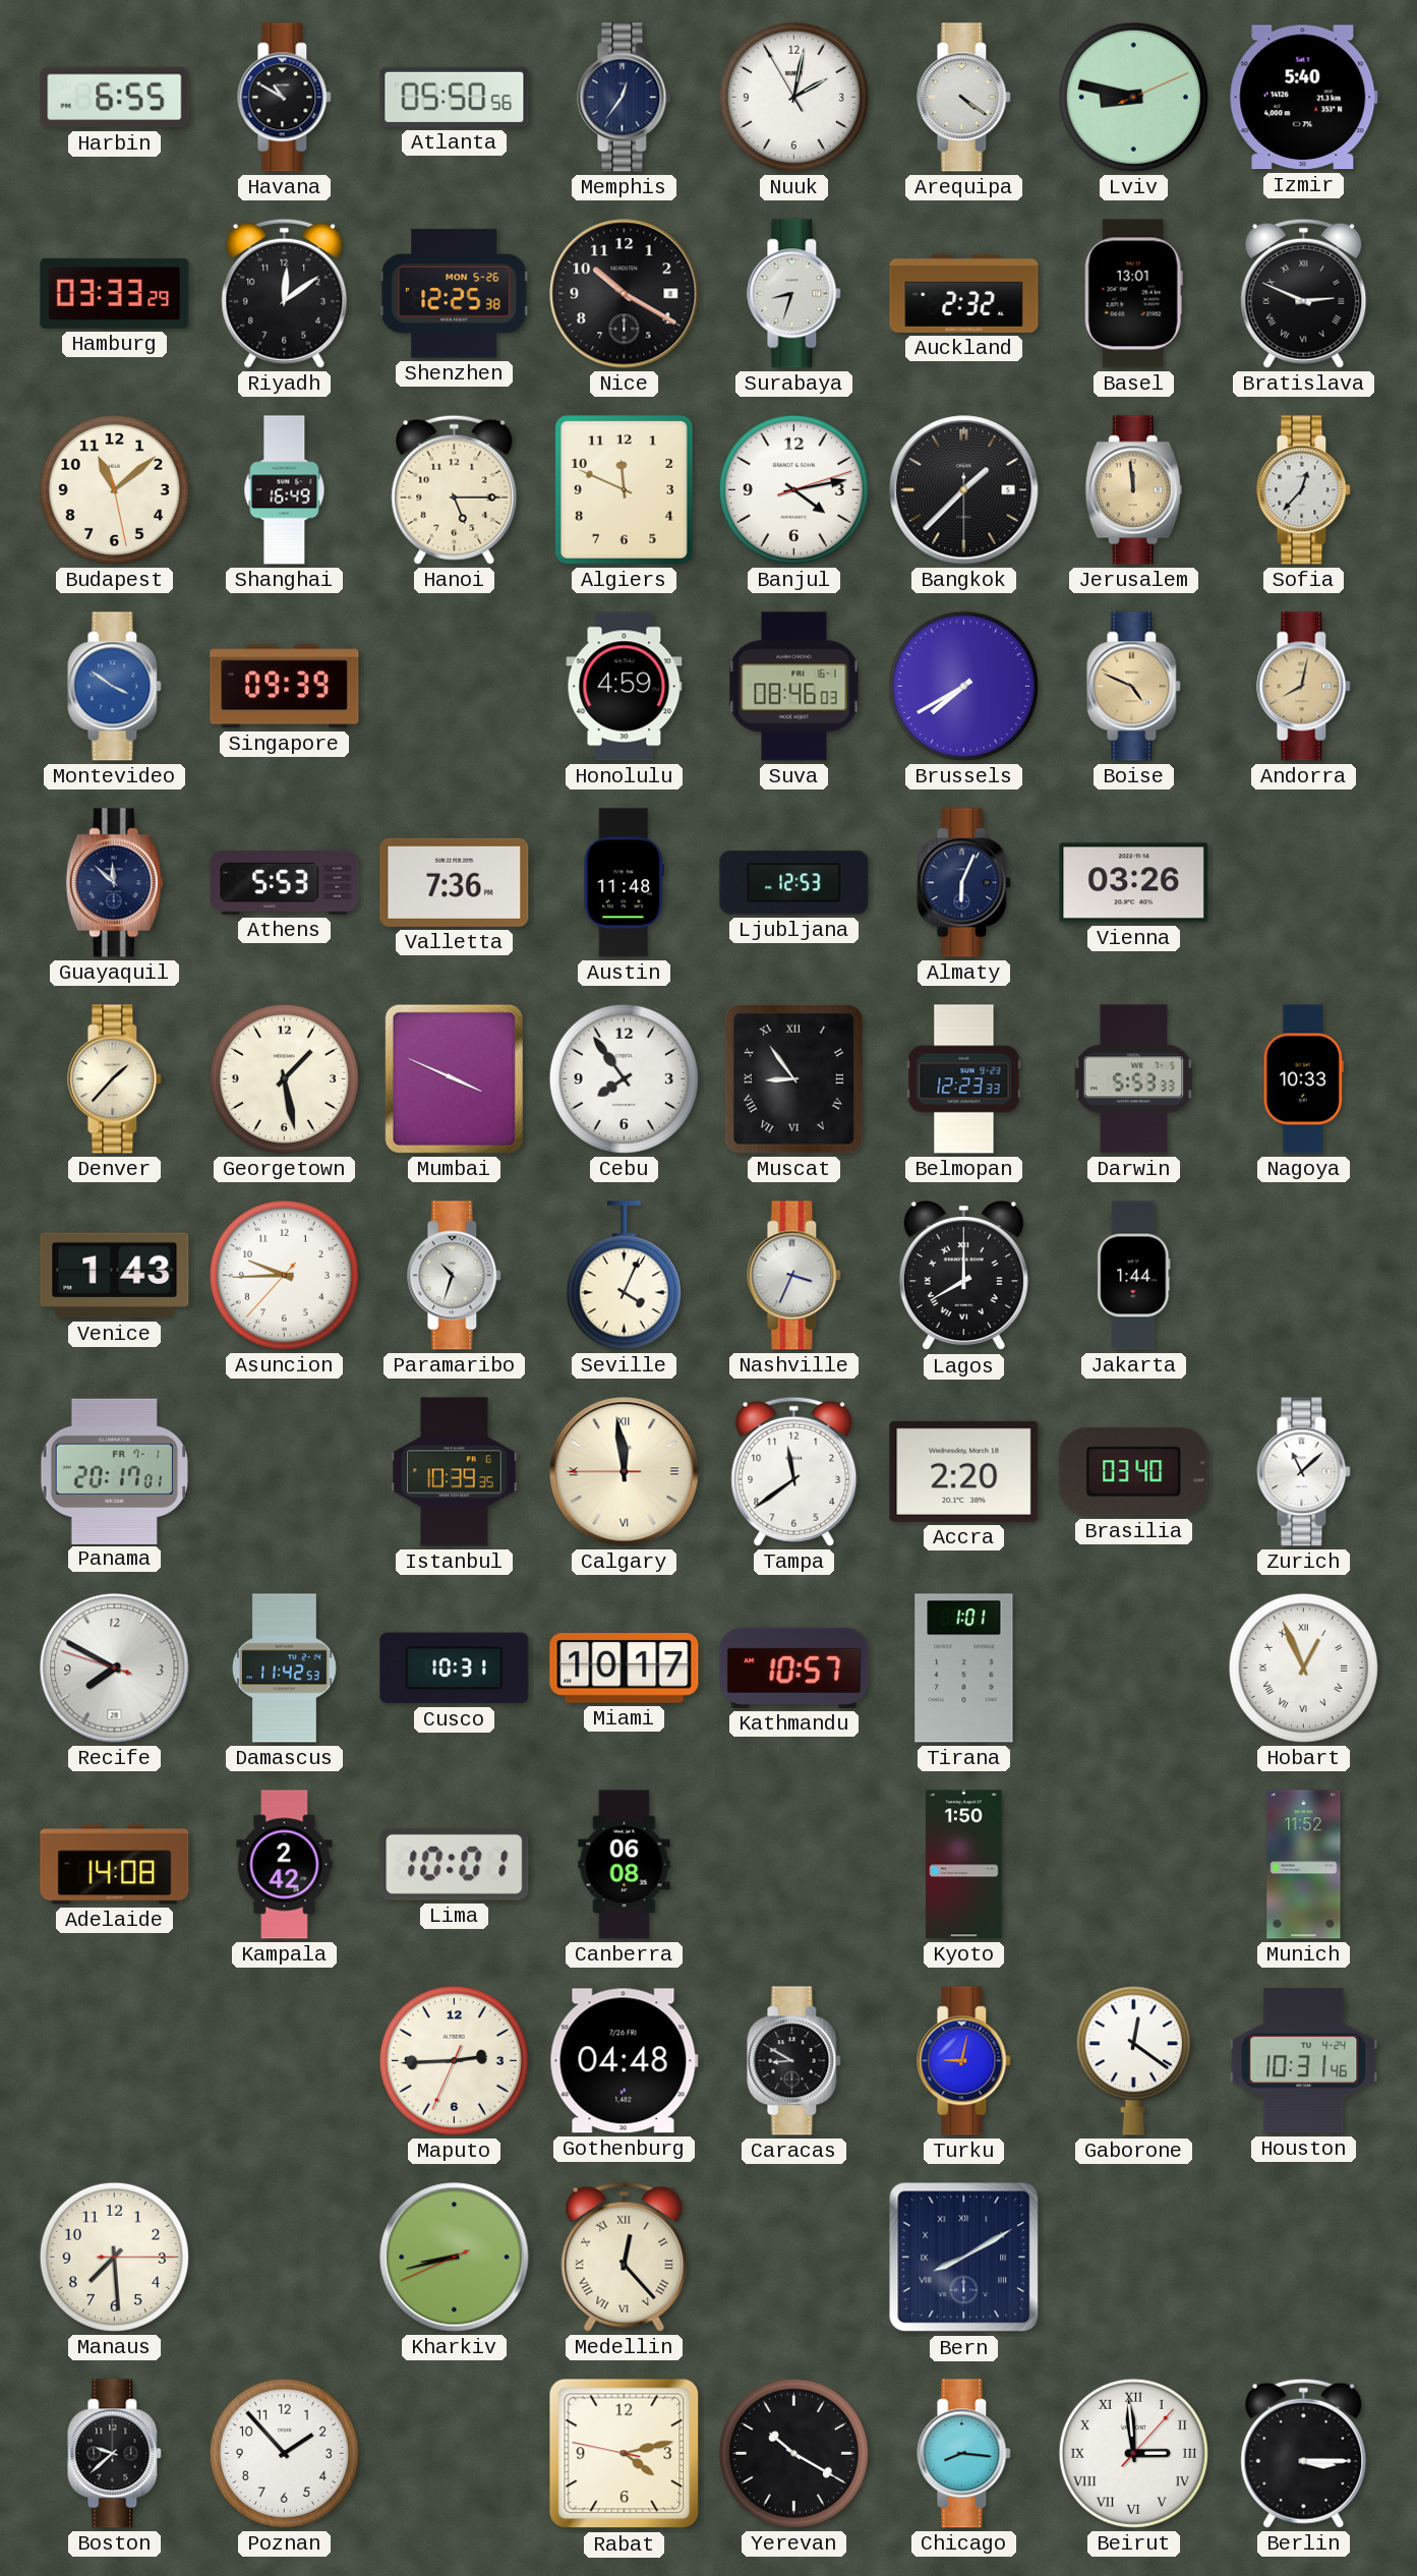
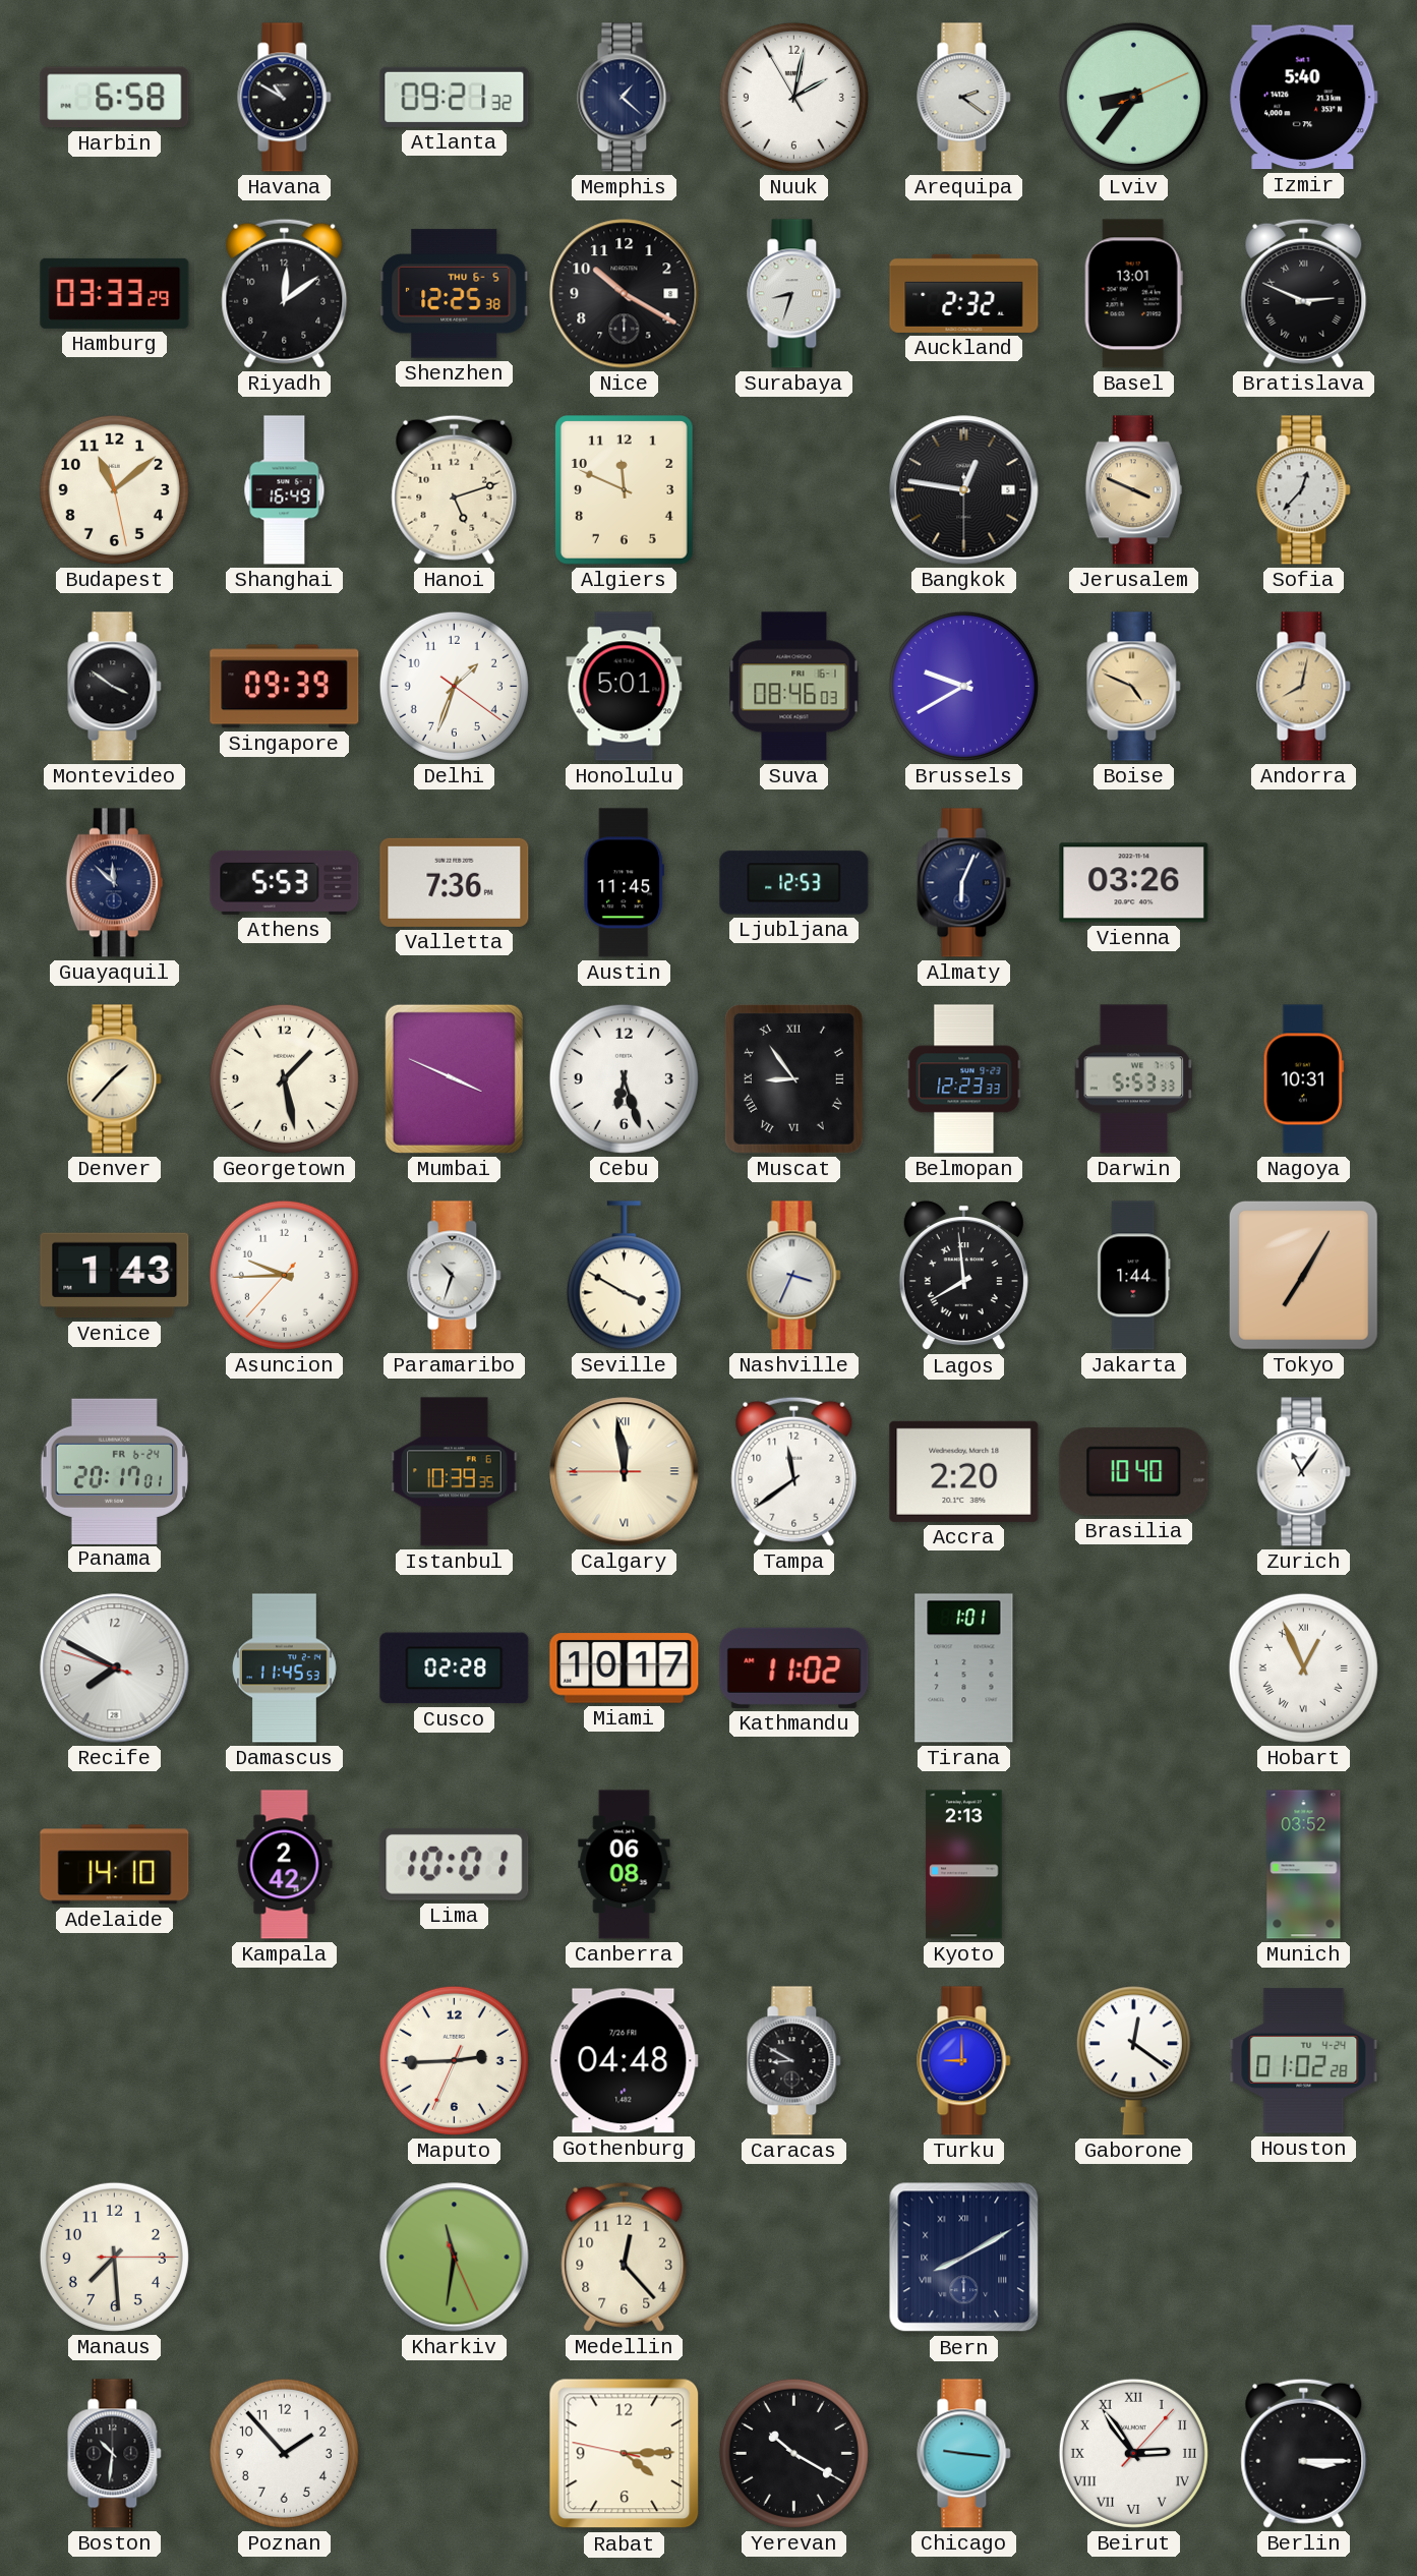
Harbin: 6:55 -> 6:58
Atlanta: 05:50 -> 09:21
Memphis: 12:36 -> 1:22
Arequipa: 4:21 -> 2:21
Lviv: 8:47 -> 8:36
Shenzhen date: MON 5-26 -> THU 6-5
Hanoi: 5:15 -> 5:12
Banjul: 4:13 -> none
Bangkok: 1:37 -> 12:46
Jerusalem: 11:59 -> 3:49
Montevideo dial: blue -> black
Delhi: none -> 1:33
Honolulu: 4:59 -> 5:01
Brussels: 7:40 -> 9:40
Austin: 11:48 -> 11:45
Cebu: 7:54 -> 6:27
Nagoya: 10:33 -> 10:31
Seville: 4:04 -> 3:50
Lagos: 8:00 -> 7:59
Tokyo: none -> 7:05
Panama date: FR 7-1 -> FR 6-24
Brasilia: 03:40 -> 10:40
Zurich: 11:08 -> 11:06
Damascus: 11:42 -> 11:45
Cusco: 10:31 -> 02:28
Kathmandu: 10:57 -> 11:02
Adelaide: 14:08 -> 14:10
Kyoto: 1:50 -> 2:13
Munich: 11:52 -> 03:52
Turku: 9:02 -> 9:00
Houston: 10:31 -> 01:02
Kharkiv: 8:42 -> 11:31
Medellin numerals: Roman -> Arabic
Boston: 9:38 -> 10:31
Rabat: 4:12 -> 4:14
Chicago: 8:16 -> 9:16
Beirut: 2:59 -> 2:54
